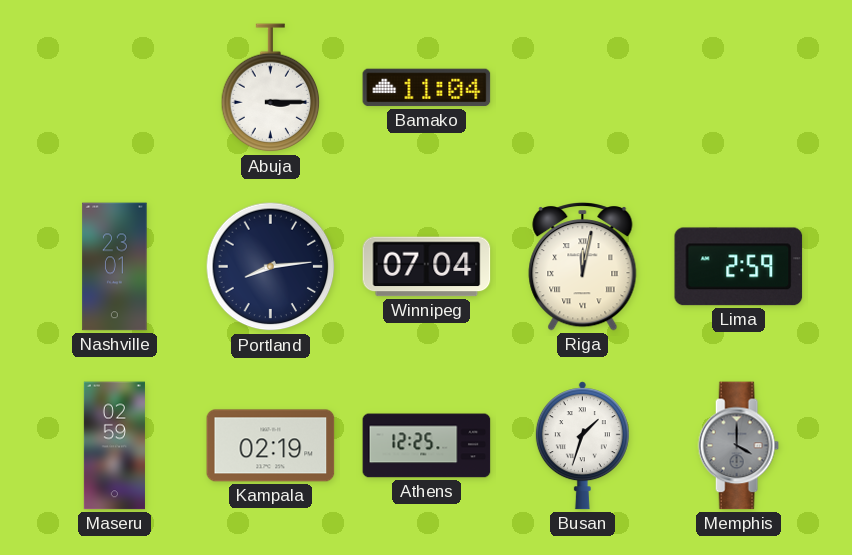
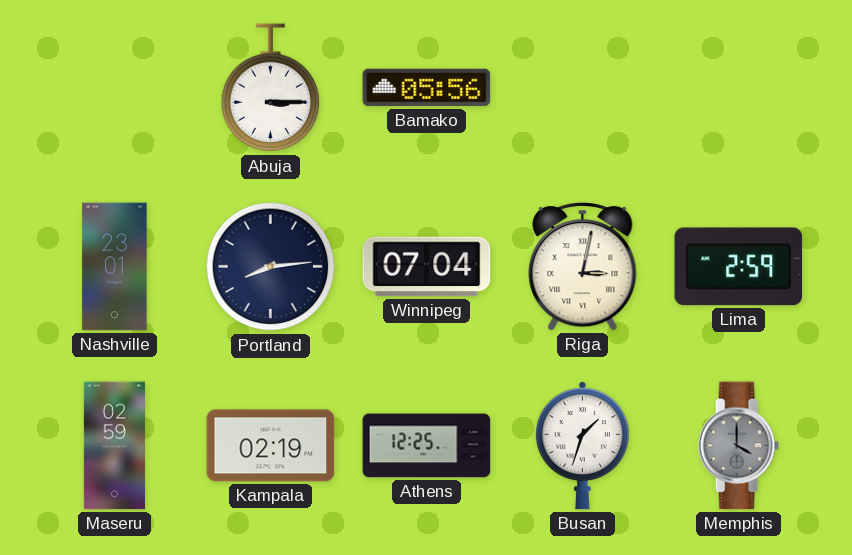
Bamako: 11:04 -> 05:56
Riga: 12:02 -> 3:02
